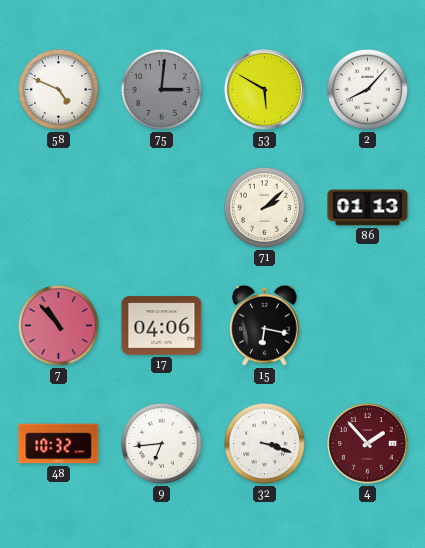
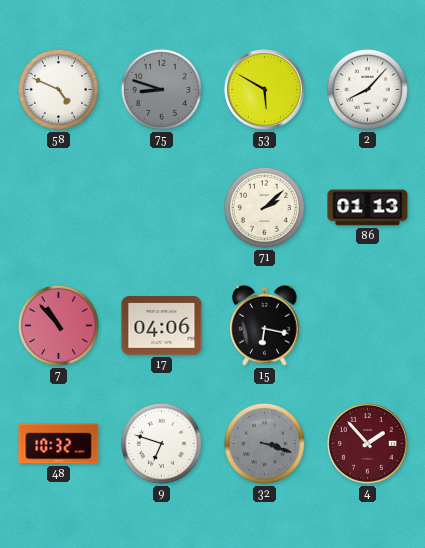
75: 3:01 -> 8:48
9: 6:44 -> 6:48
32 dial: white -> grey
